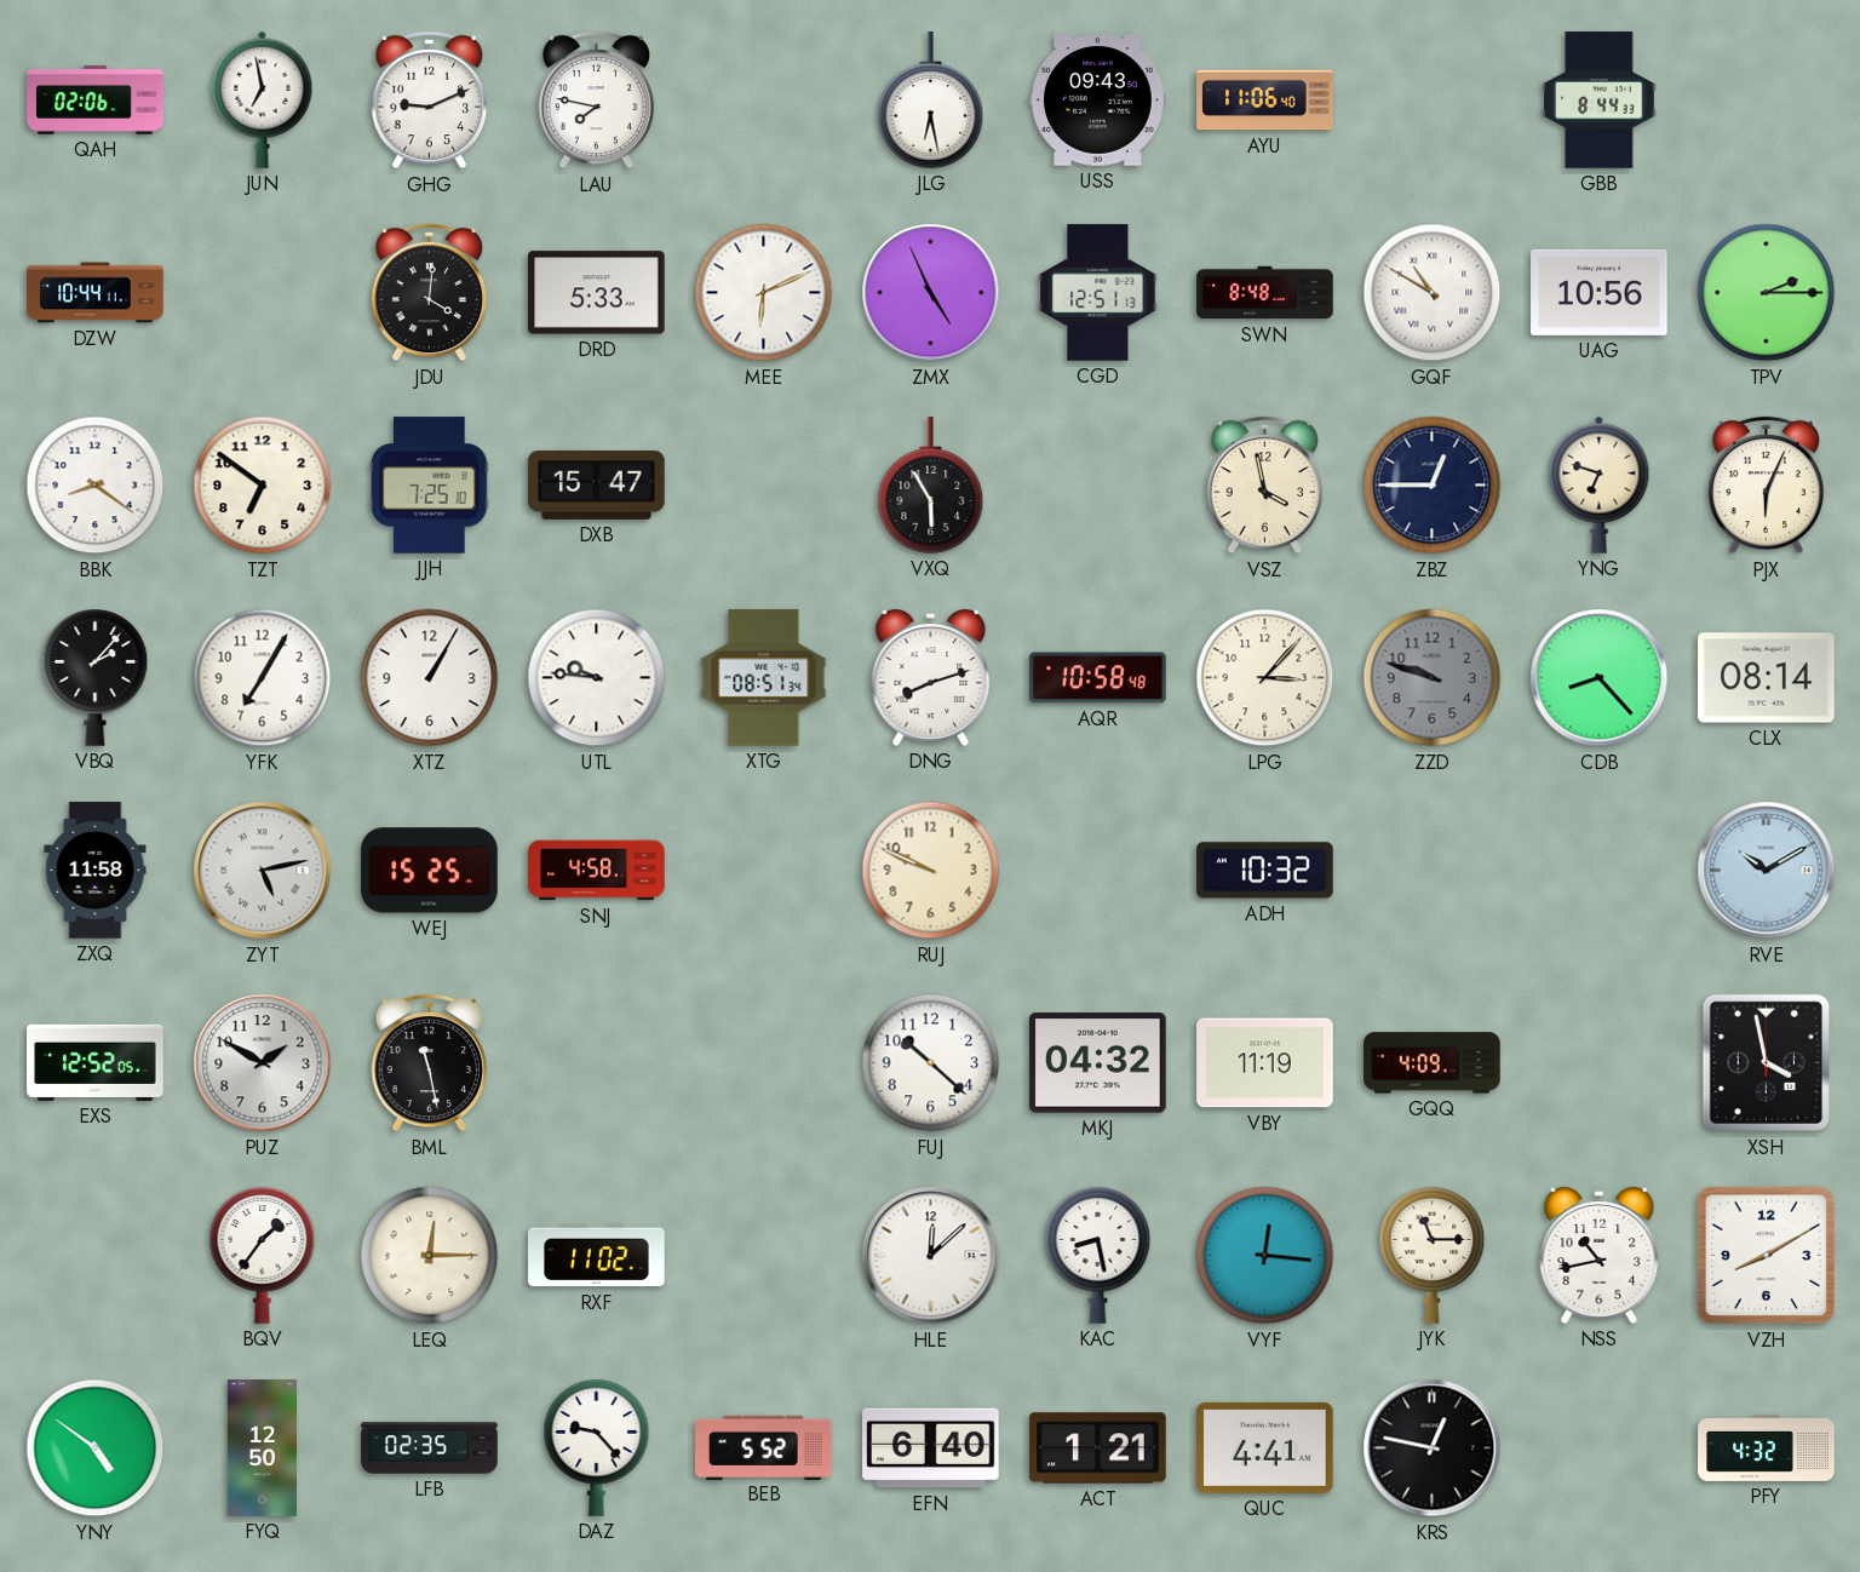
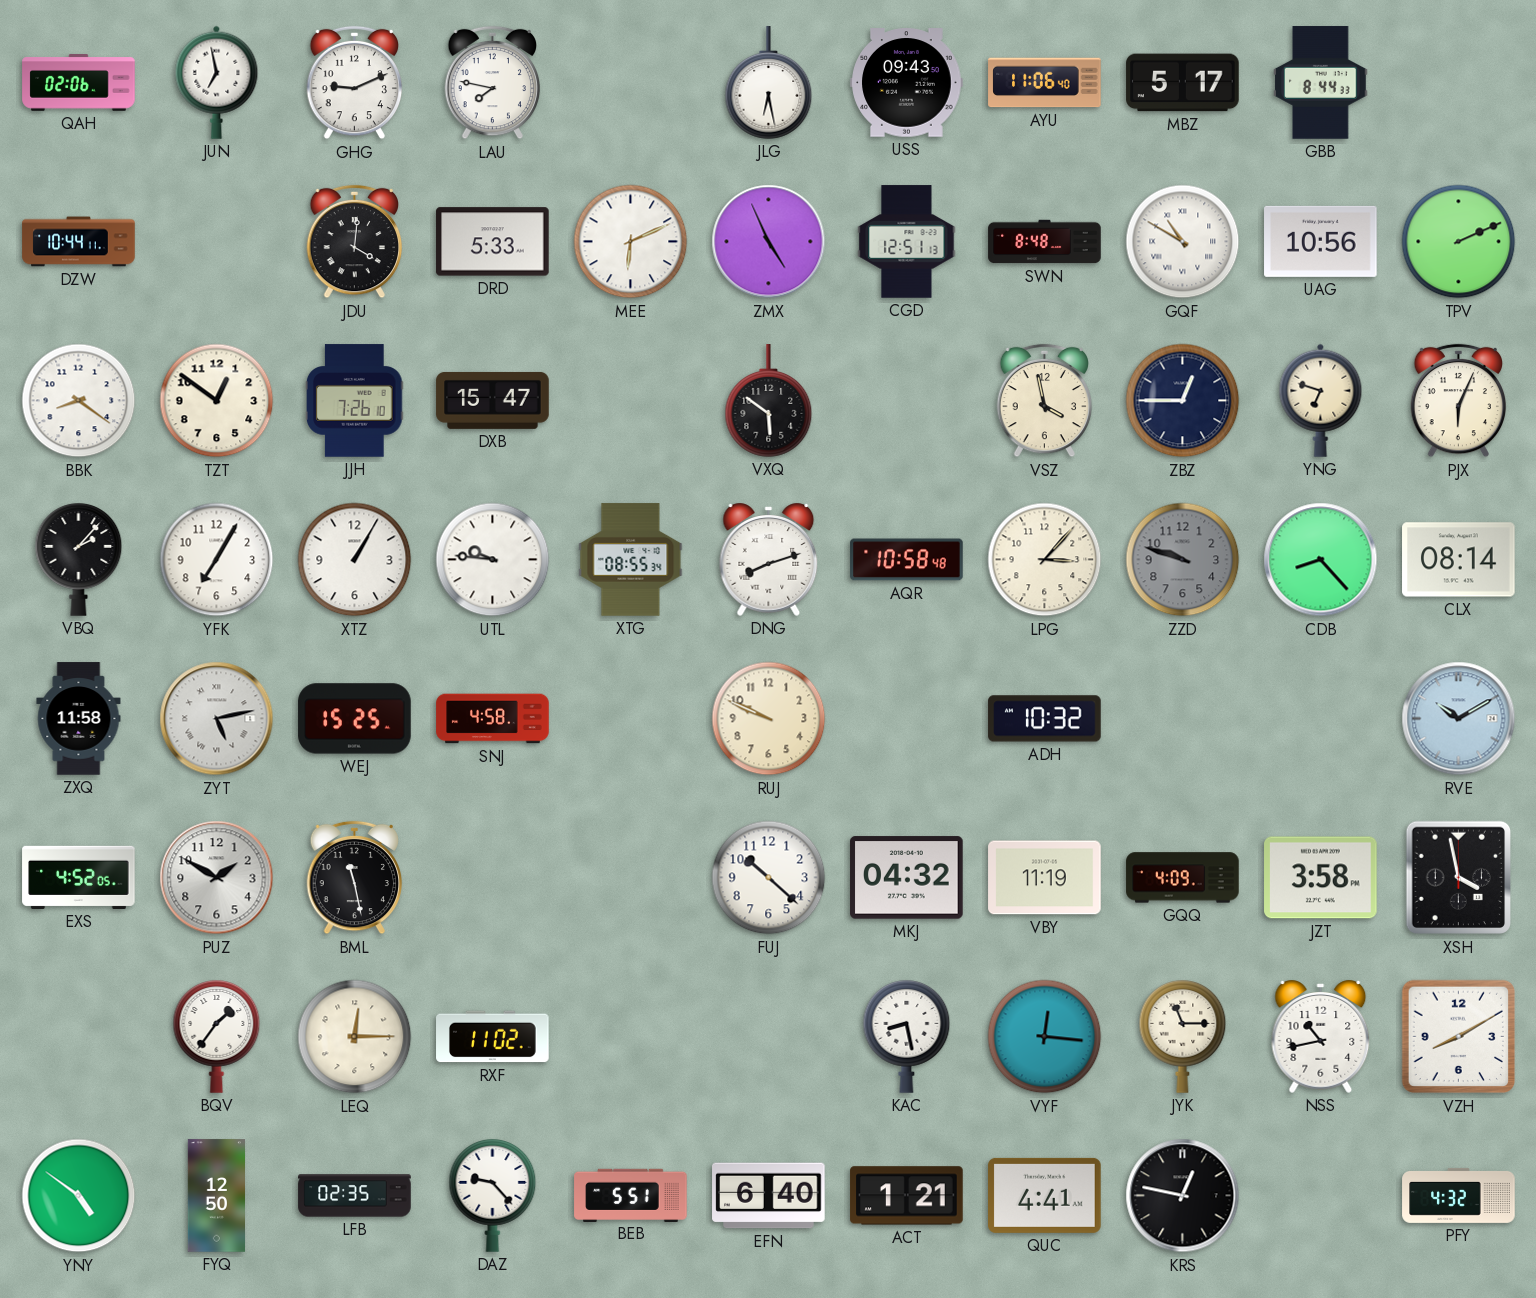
MBZ: none -> 5:17
TPV: 2:15 -> 2:11
TZT: 6:51 -> 12:51
JJH: 7:25 -> 7:26
VXQ: 5:55 -> 5:51
XTG: 08:51 -> 08:55
EXS: 12:52 -> 4:52
JZT: none -> 3:58
HLE: 12:08 -> none
BEB: 5:52 -> 5:51
